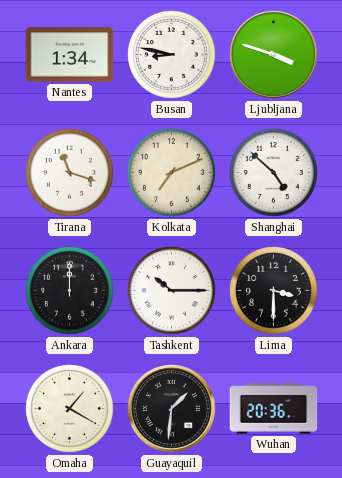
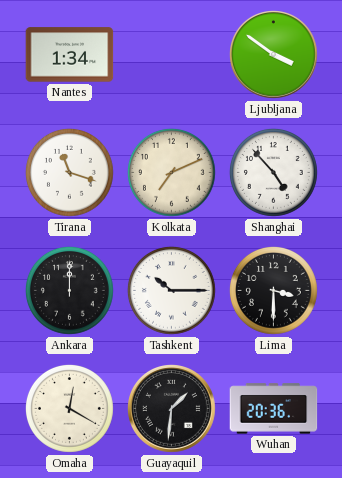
Busan: 8:47 -> none
Ljubljana: 3:48 -> 3:51
Shanghai: 4:52 -> 4:53
Omaha: 1:20 -> 12:20
